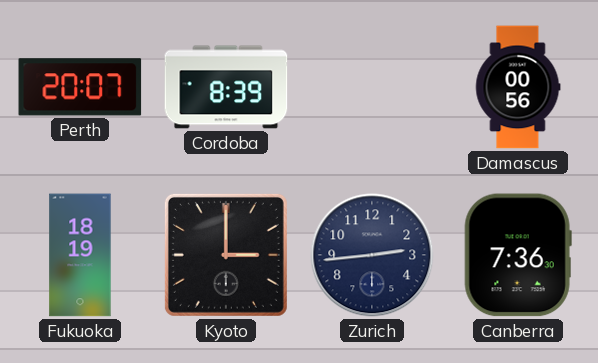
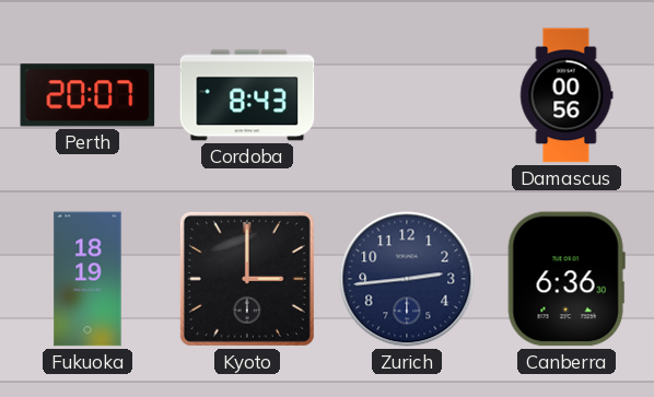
Cordoba: 8:39 -> 8:43
Canberra: 7:36 -> 6:36
